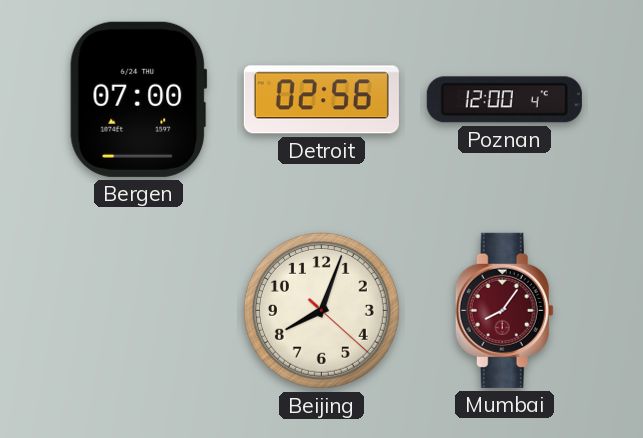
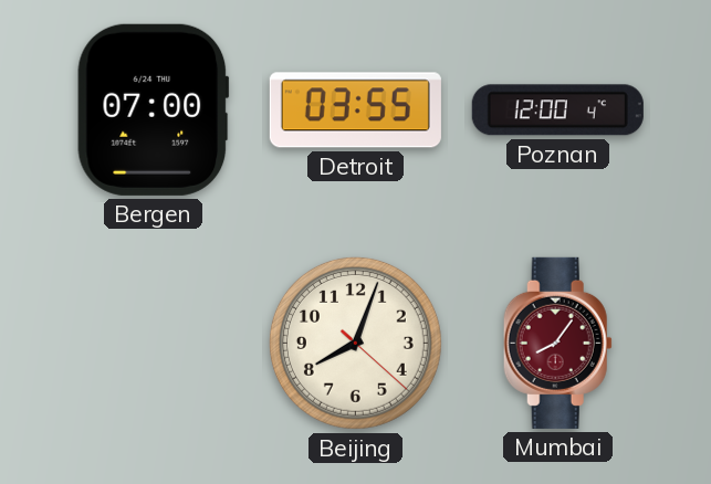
Detroit: 02:56 -> 03:55
